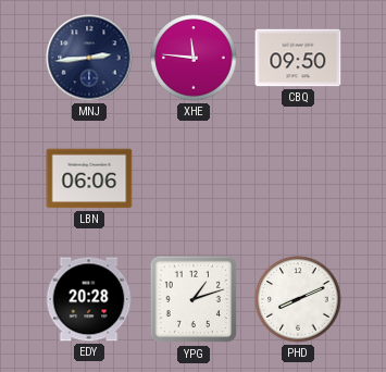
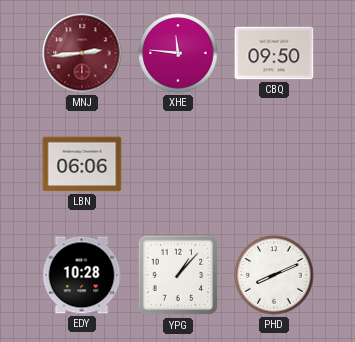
MNJ dial: navy -> burgundy
EDY: 20:28 -> 10:28
YPG: 1:12 -> 1:07
